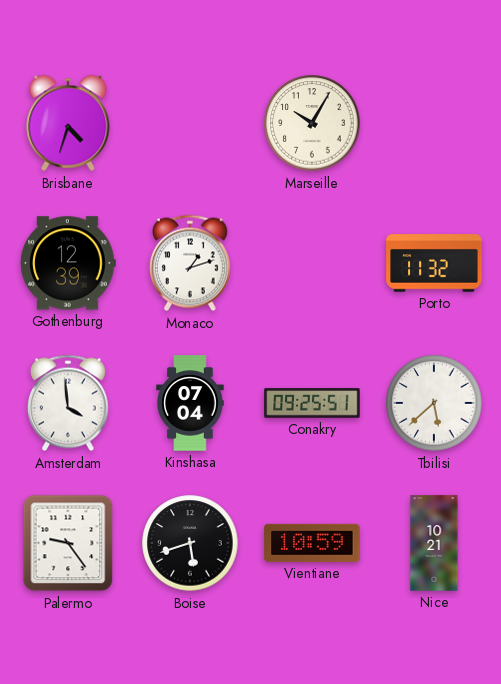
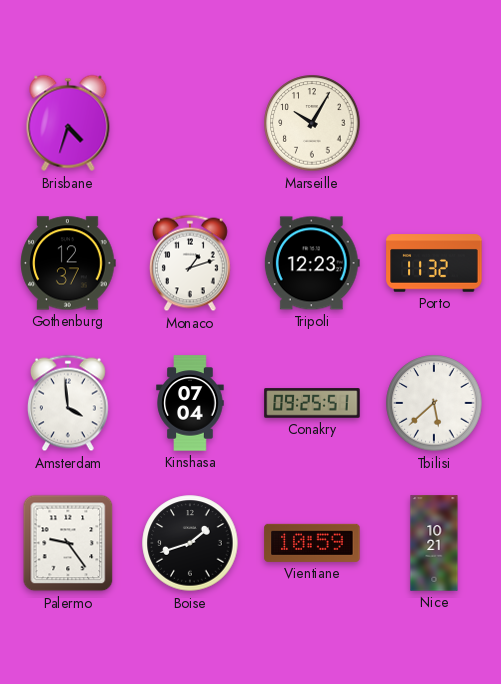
Gothenburg: 12:39 -> 12:37
Tripoli: none -> 12:23
Boise: 5:42 -> 1:42
